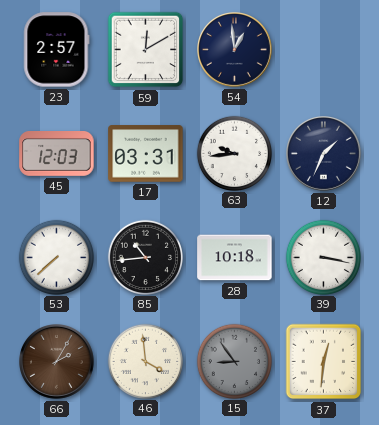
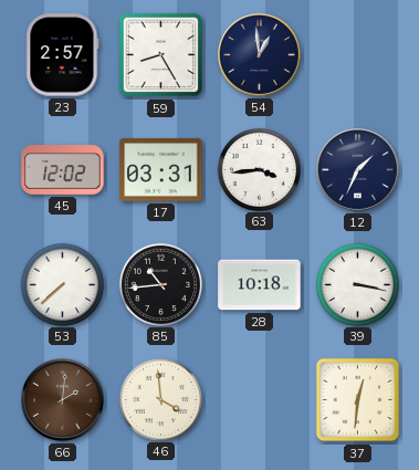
59: 12:10 -> 8:25
45: 12:03 -> 12:02
63: 9:44 -> 3:44
66: 2:05 -> 2:01
15: 8:54 -> none
